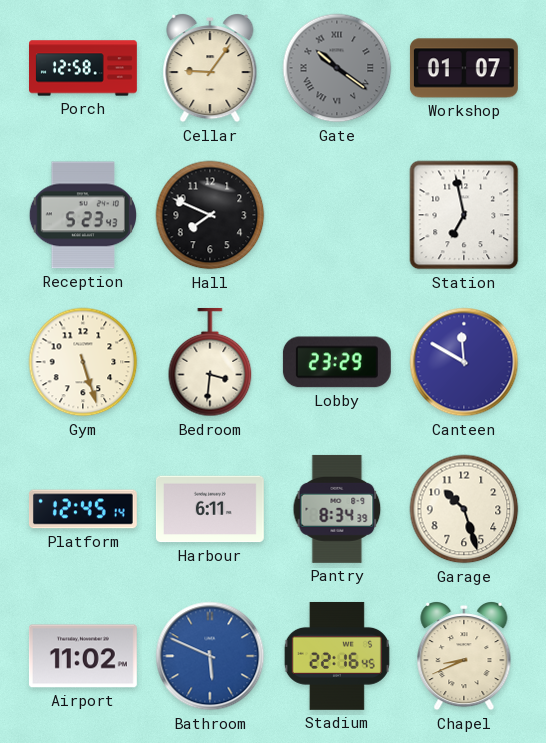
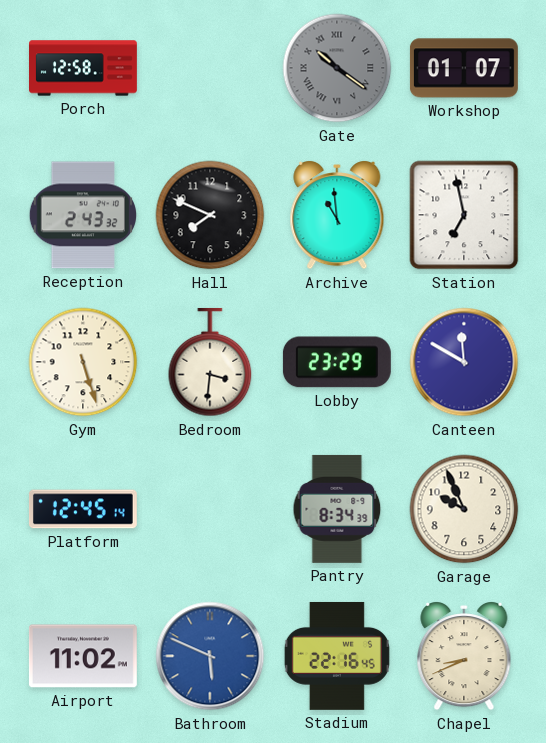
Cellar: 9:06 -> none
Reception: 5:23 -> 2:43
Archive: none -> 10:59
Harbour: 6:11 -> none
Garage: 10:27 -> 9:56
